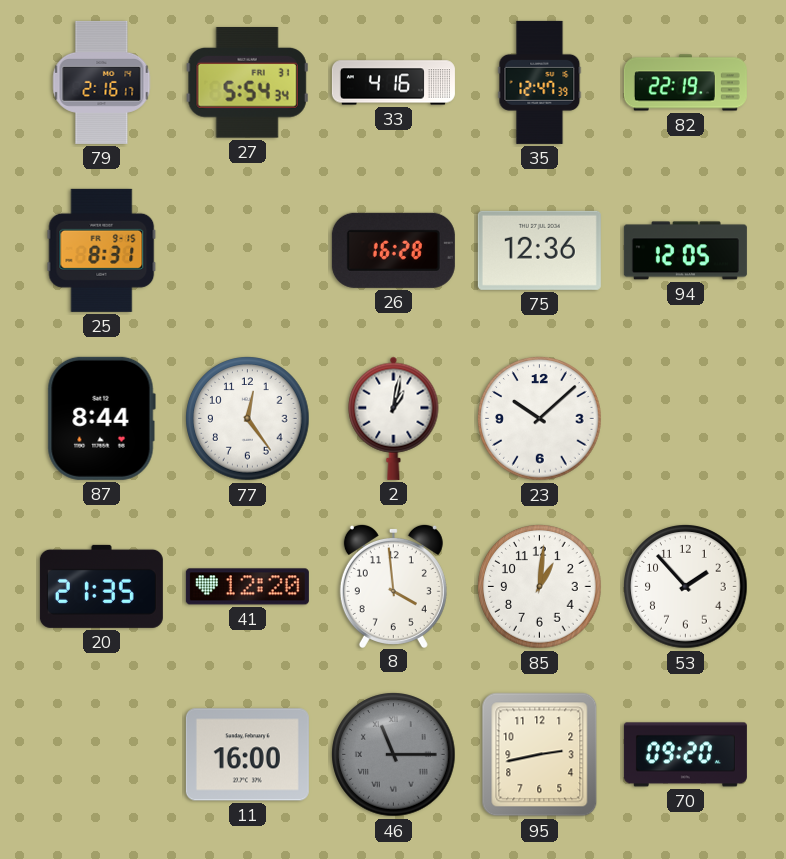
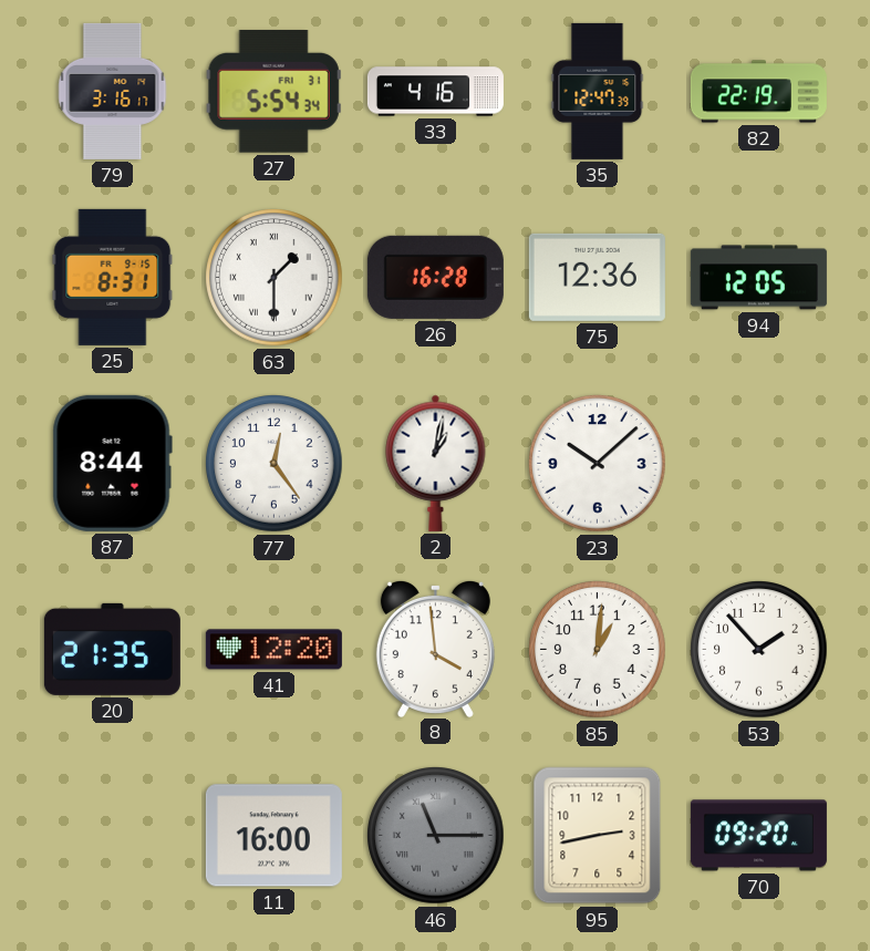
79: 2:16 -> 3:16
63: none -> 1:30
